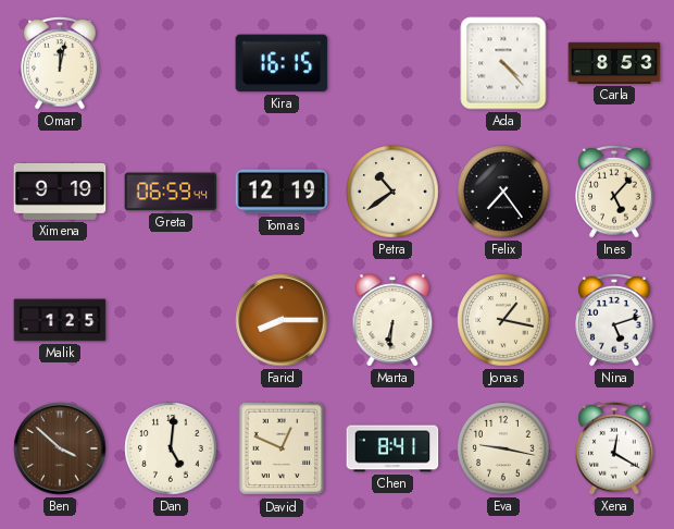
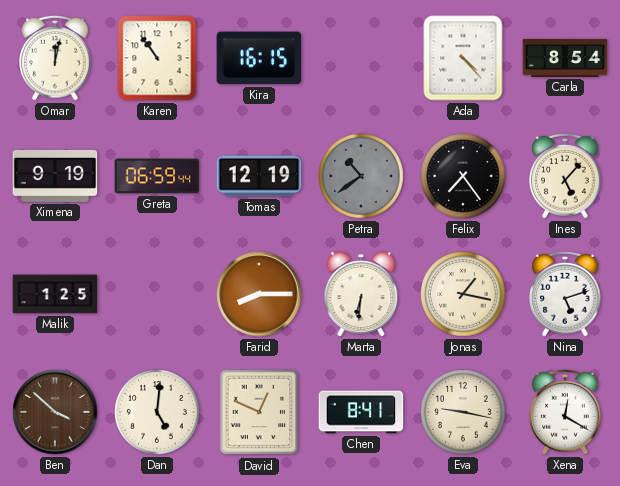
Karen: none -> 10:54
Carla: 8:53 -> 8:54
Petra dial: cream -> grey
